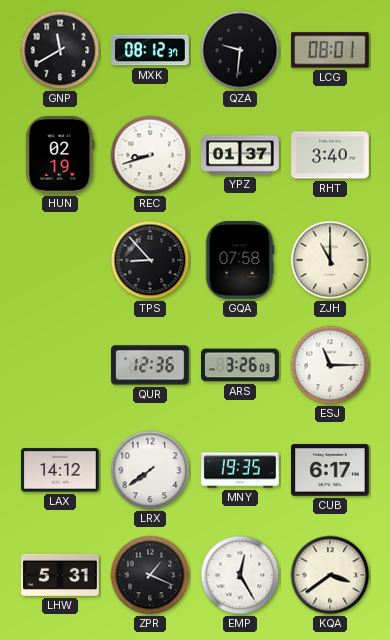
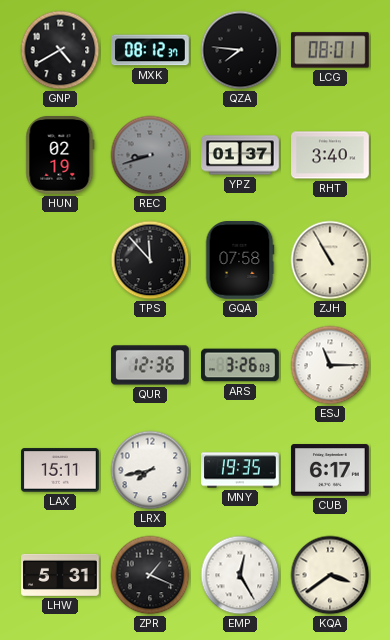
GNP: 11:40 -> 4:40
QZA: 9:31 -> 7:46
REC dial: white -> grey
TPS: 8:53 -> 11:53
ZJH: 11:00 -> 10:55
LAX: 14:12 -> 15:11
LRX: 7:39 -> 7:43
